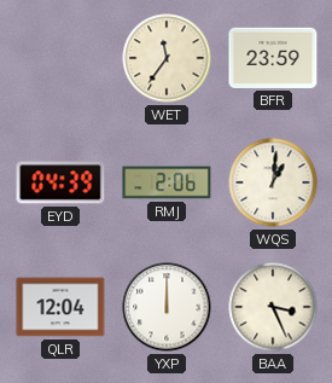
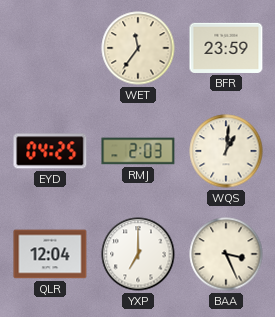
EYD: 04:39 -> 04:25
RMJ: 2:06 -> 2:03
YXP: 12:00 -> 7:00
